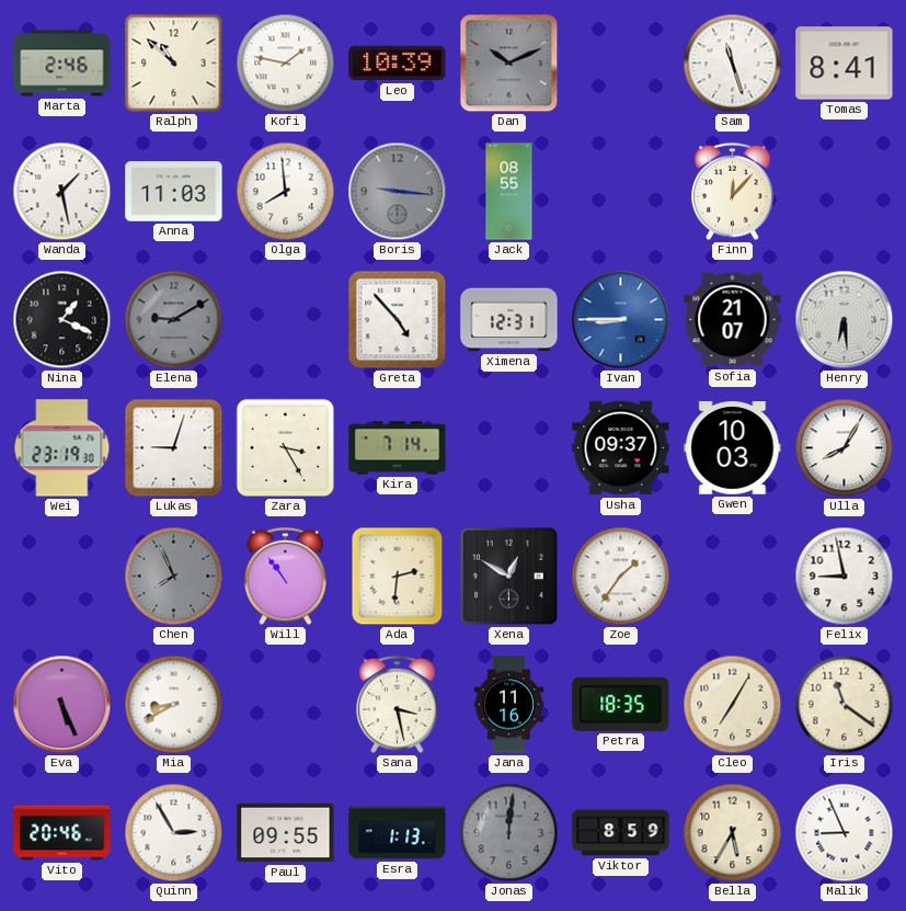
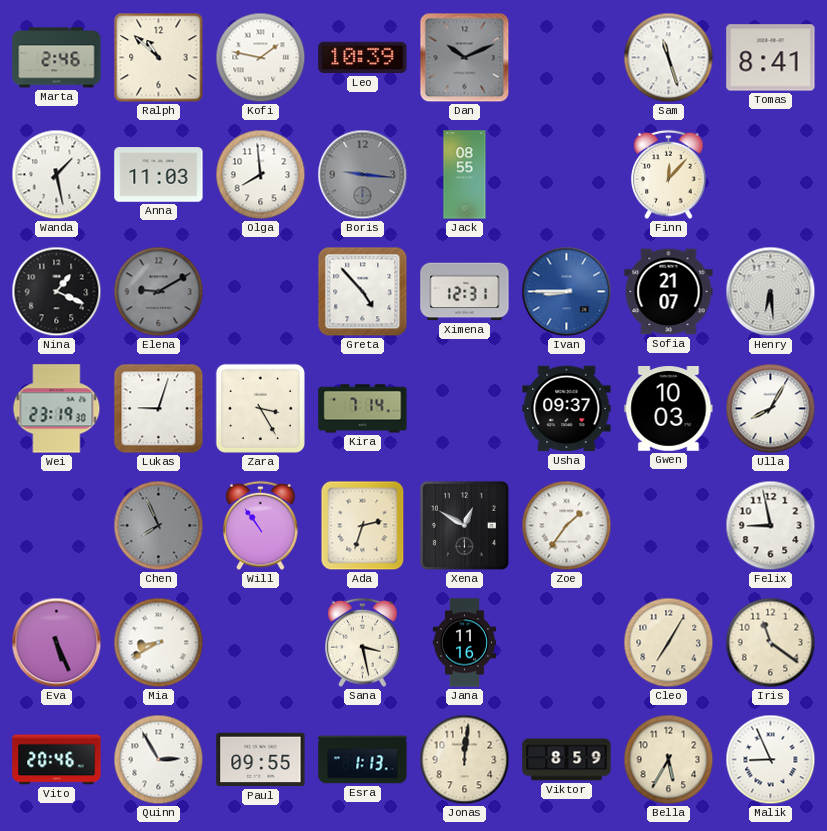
Ada: 2:31 -> 2:33
Petra: 18:35 -> none
Jonas dial: grey -> cream
